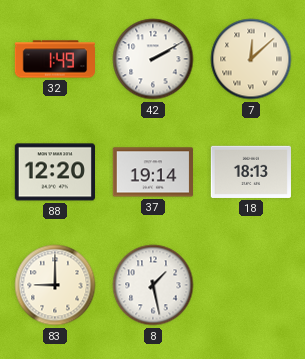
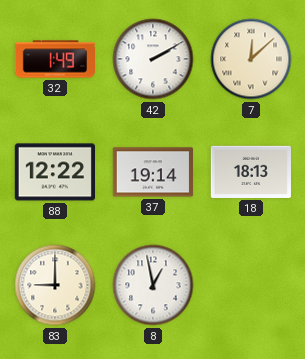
88: 12:20 -> 12:22
8: 1:28 -> 12:58
